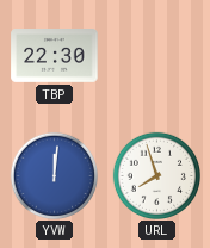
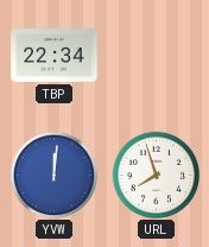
TBP: 22:30 -> 22:34
